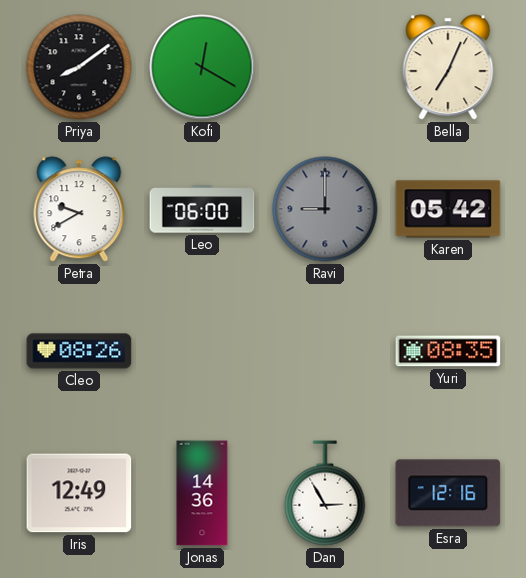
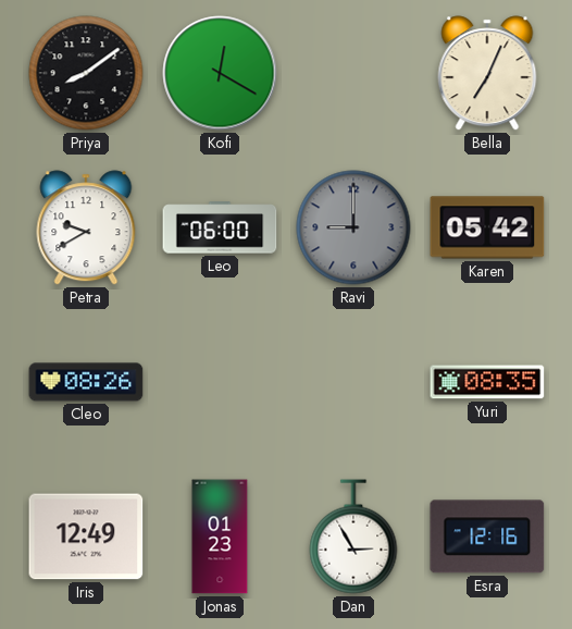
Jonas: 14:36 -> 01:23
